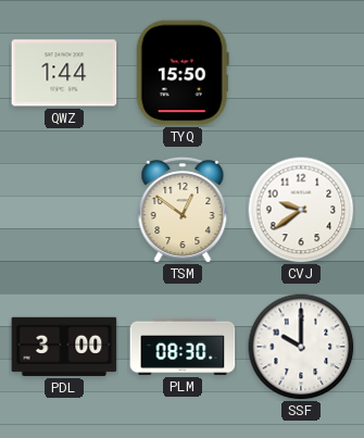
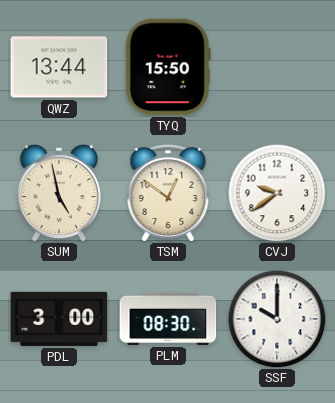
QWZ: 1:44 -> 13:44
SUM: none -> 4:58
